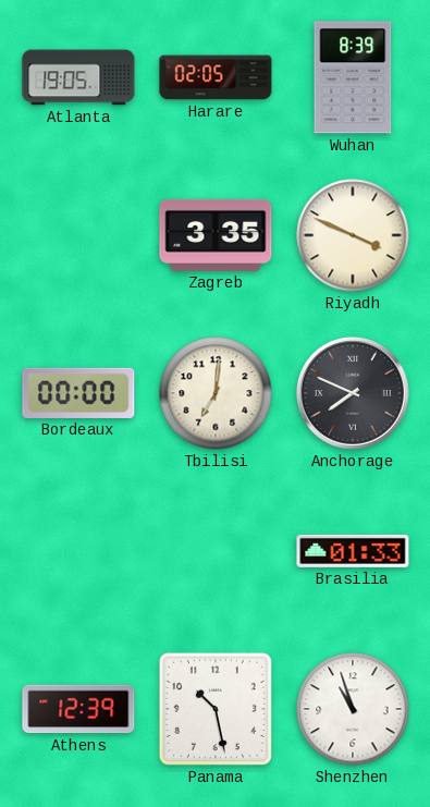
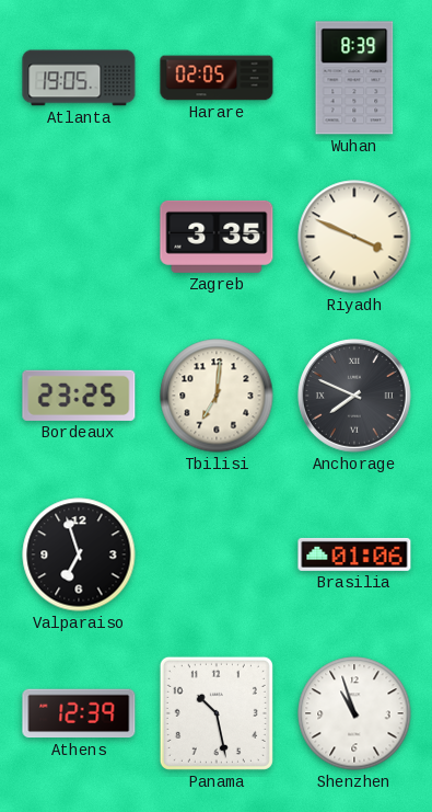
Bordeaux: 00:00 -> 23:25
Valparaiso: none -> 6:57
Brasilia: 01:33 -> 01:06
